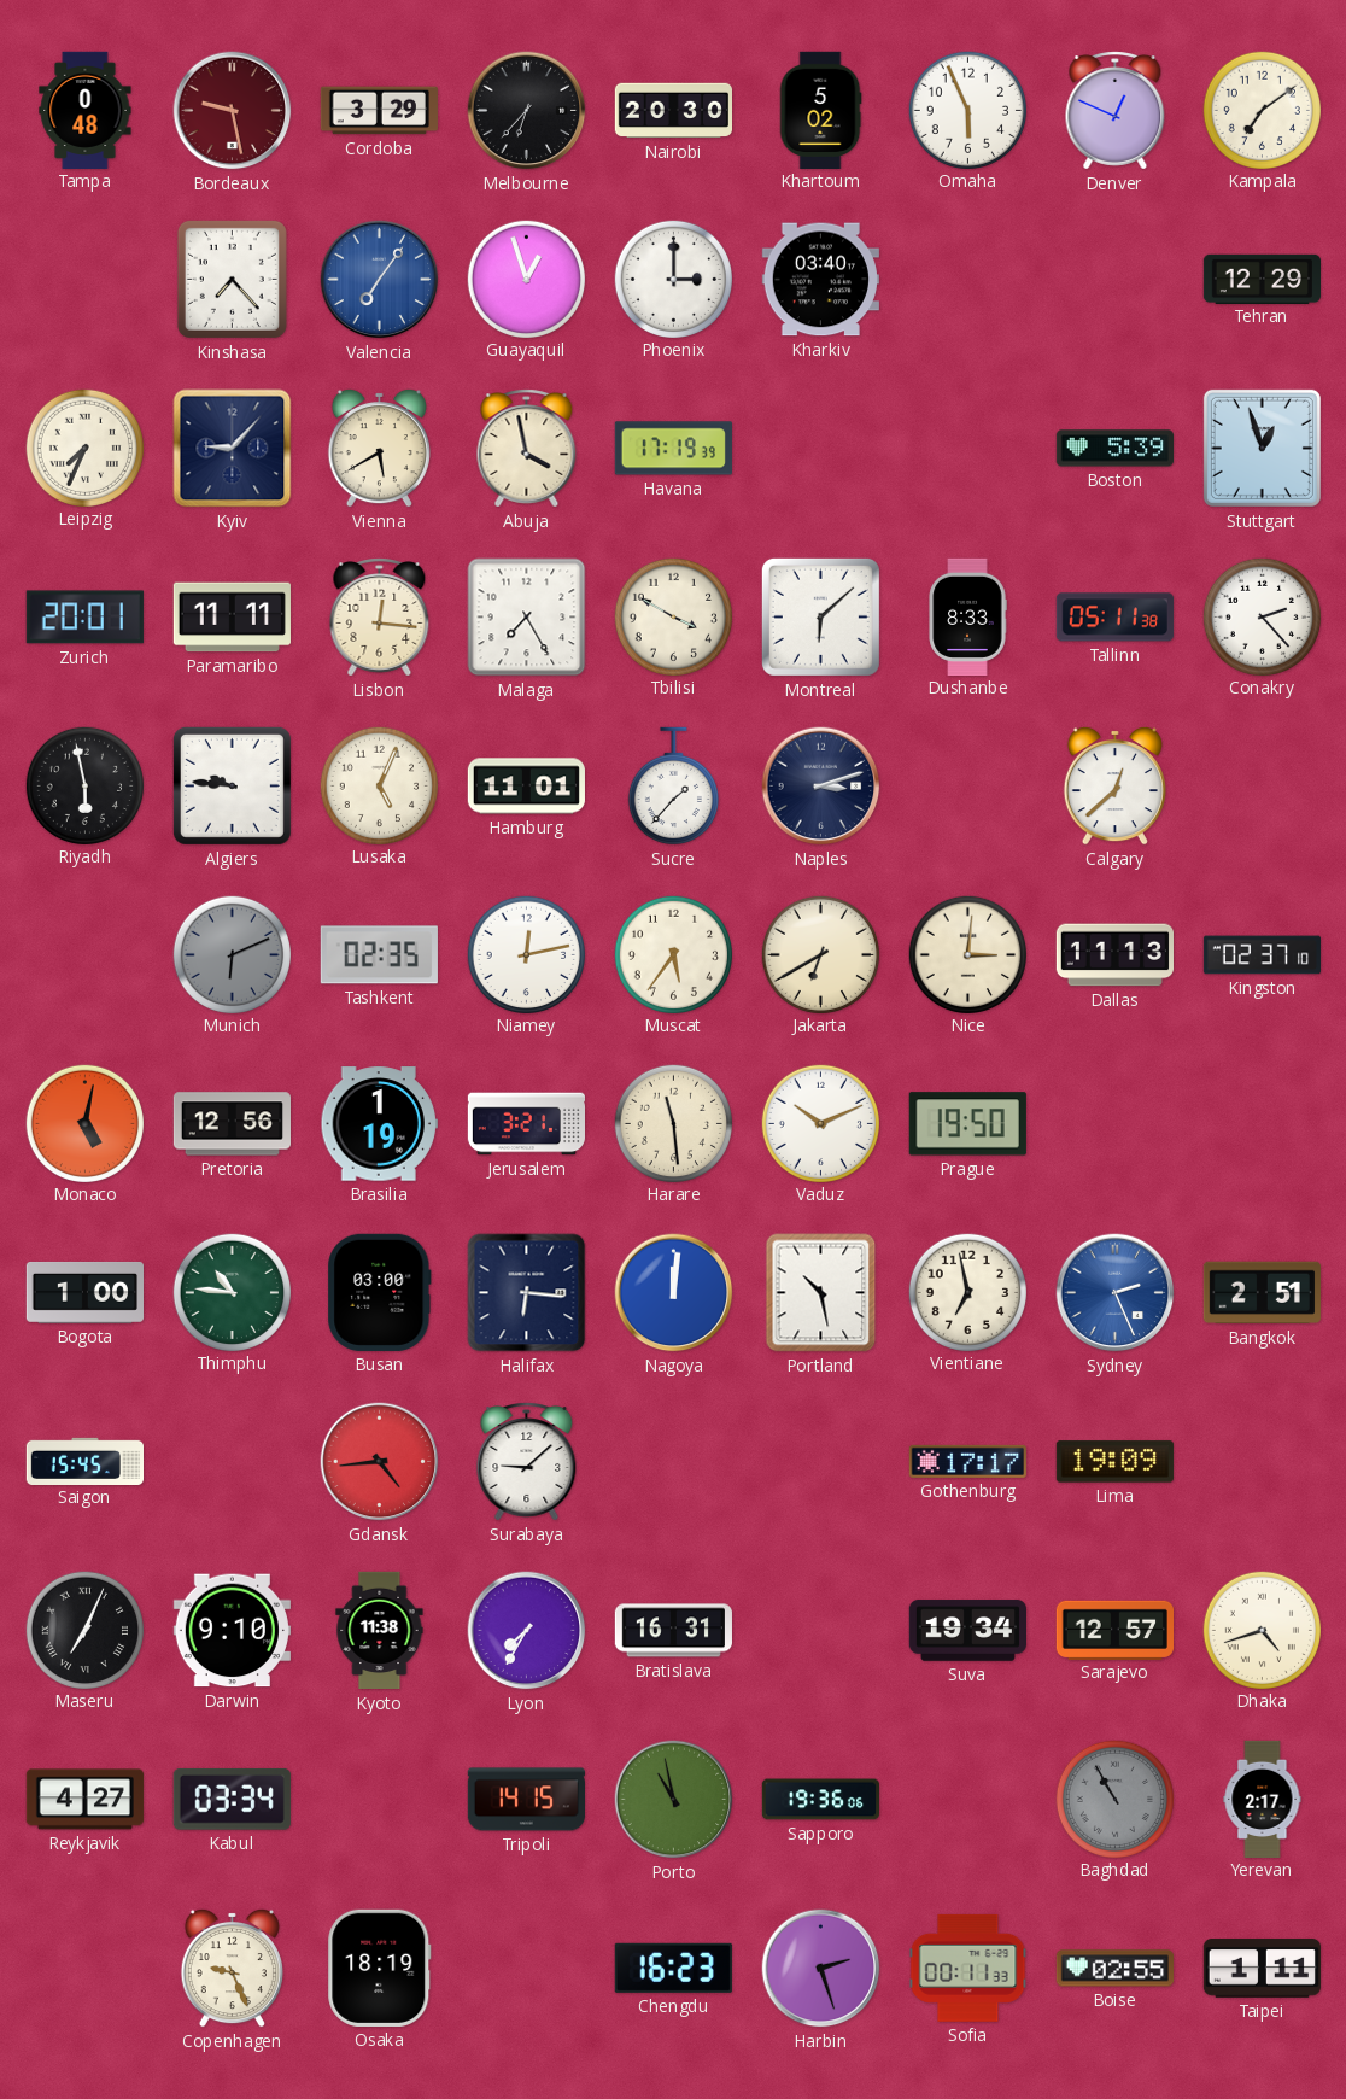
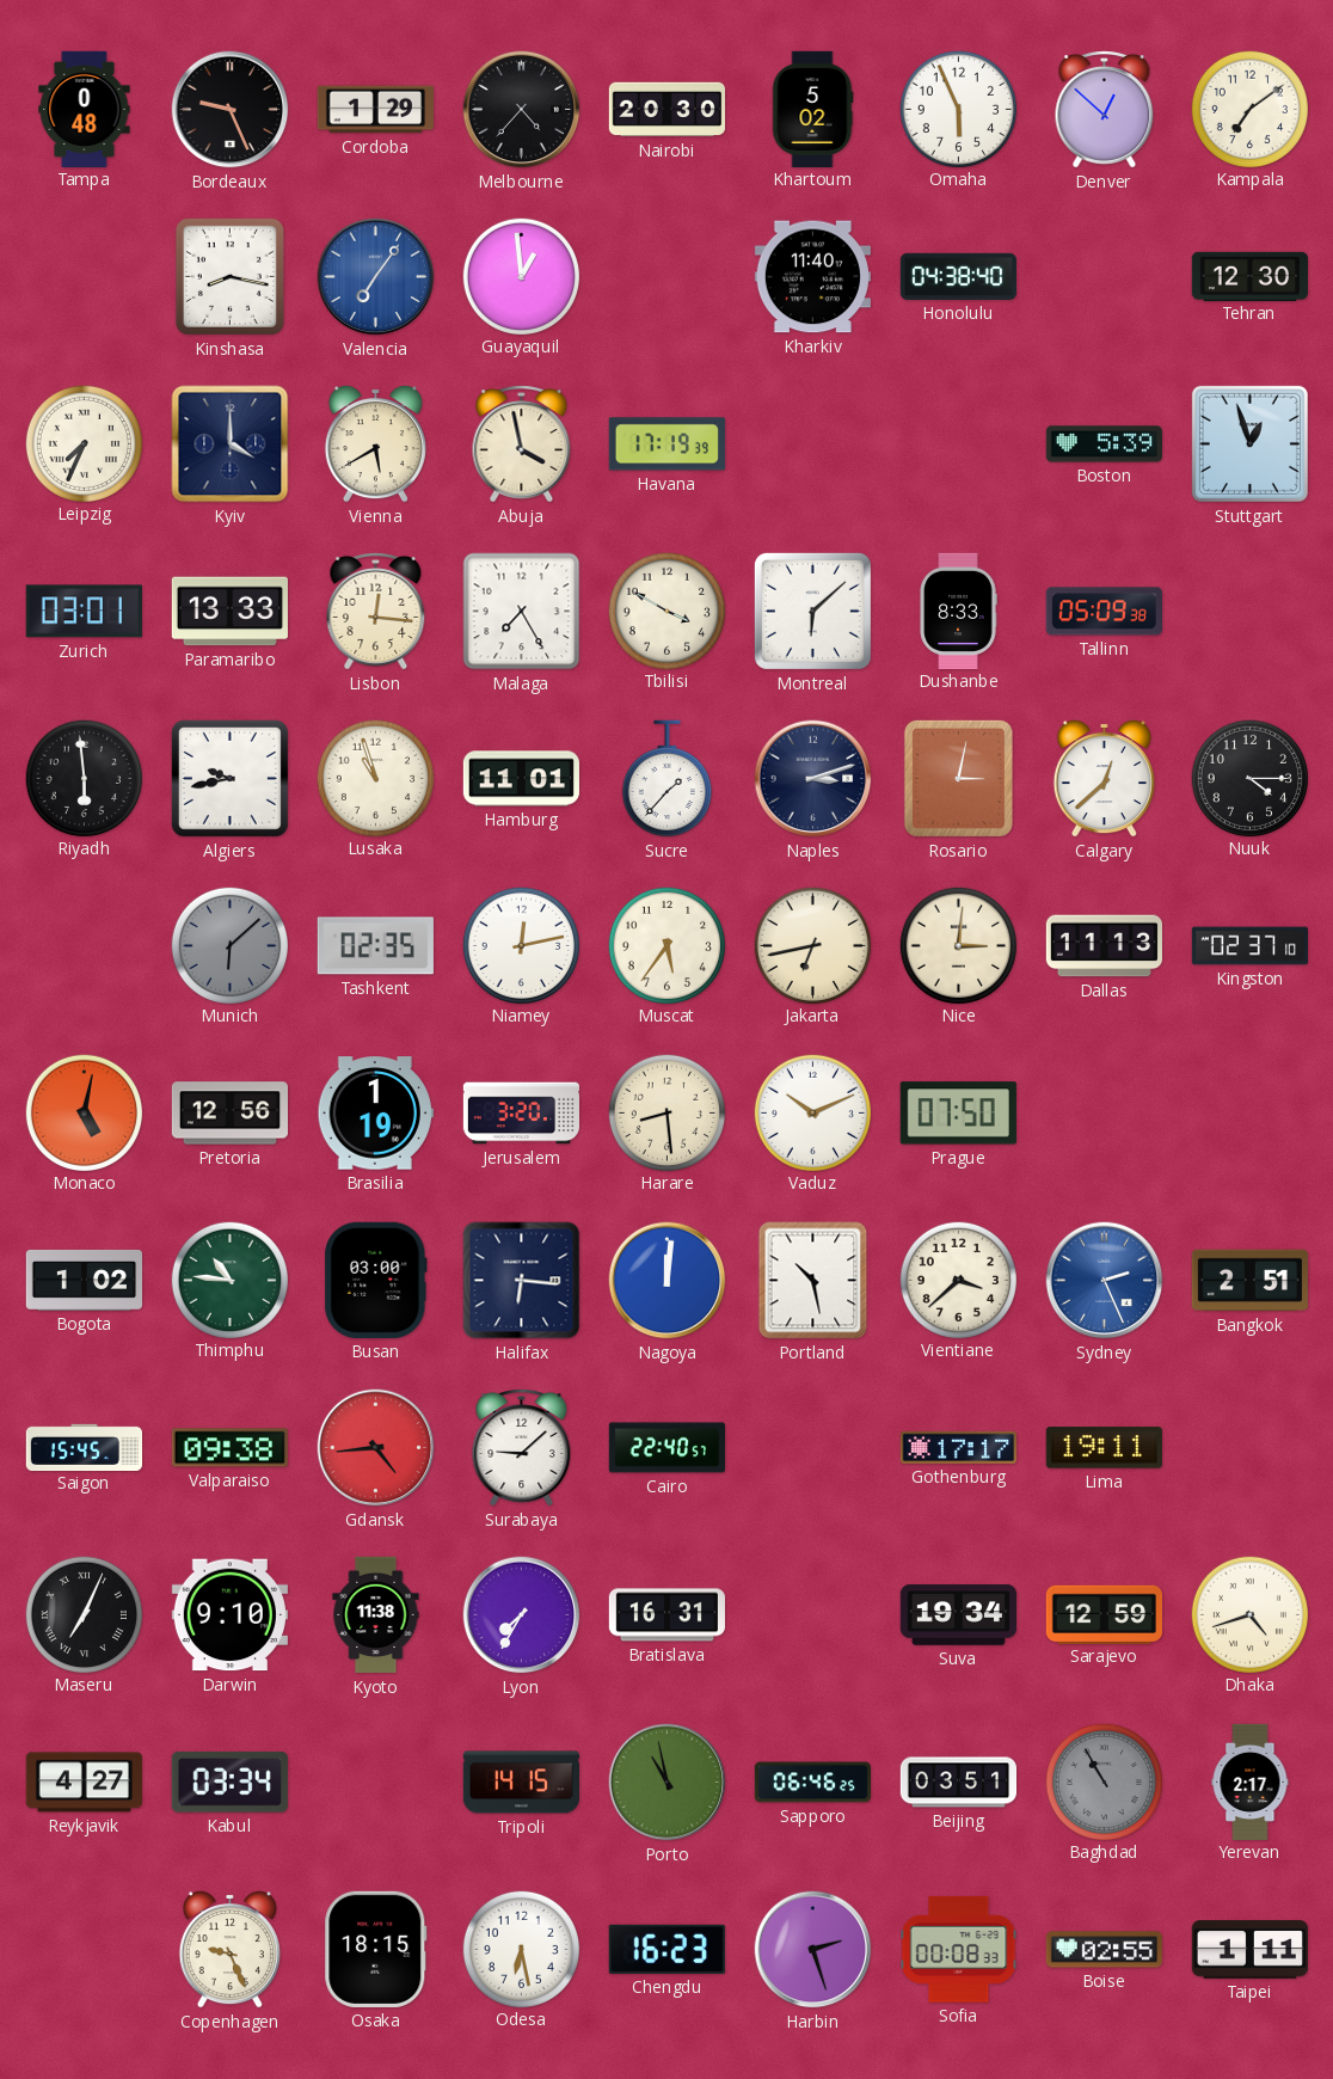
Bordeaux: 9:28 -> 9:26
Bordeaux dial: burgundy -> black
Cordoba: 3:29 -> 1:29
Melbourne: 6:37 -> 4:37
Denver: 12:49 -> 12:52
Kinshasa: 7:23 -> 8:17
Guayaquil: 12:57 -> 12:59
Phoenix: 3:00 -> none
Kharkiv: 03:40 -> 11:40
Honolulu: none -> 04:38
Tehran: 12:29 -> 12:30
Kyiv: 9:07 -> 4:00
Zurich: 20:01 -> 03:01
Paramaribo: 11:11 -> 13:33
Tallinn: 05:11 -> 05:09
Conakry: 2:23 -> none
Riyadh: 5:58 -> 5:59
Algiers: 9:46 -> 9:43
Lusaka: 5:04 -> 10:57
Rosario: none -> 3:02
Nuuk: none -> 4:15
Munich: 6:11 -> 6:08
Jakarta: 6:40 -> 6:43
Jerusalem: 3:21 -> 3:20
Harare: 11:29 -> 8:29
Prague: 19:50 -> 07:50
Bogota: 1:00 -> 1:02
Vientiane: 6:58 -> 3:38
Valparaiso: none -> 09:38
Cairo: none -> 22:40
Lima: 19:09 -> 19:11
Sarajevo: 12:57 -> 12:59
Sapporo: 19:36 -> 06:46
Beijing: none -> 03:51
Osaka: 18:19 -> 18:15
Odesa: none -> 6:28
Sofia: 00:11 -> 00:08
